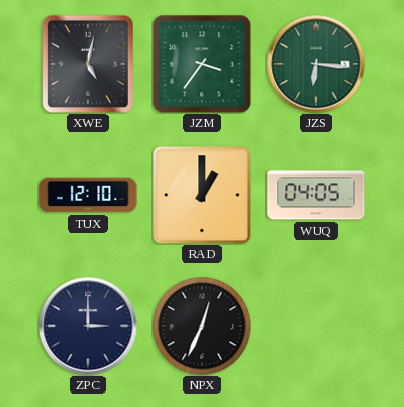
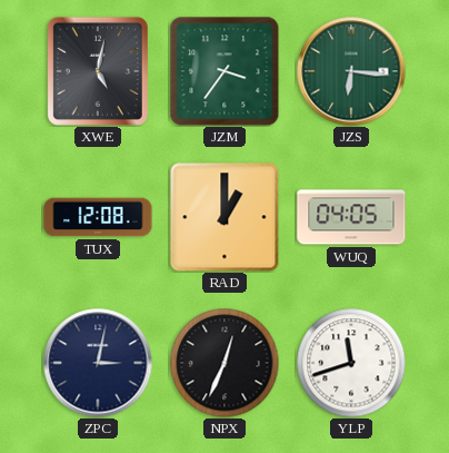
TUX: 12:10 -> 12:08
ZPC: 3:00 -> 3:02
YLP: none -> 11:42
